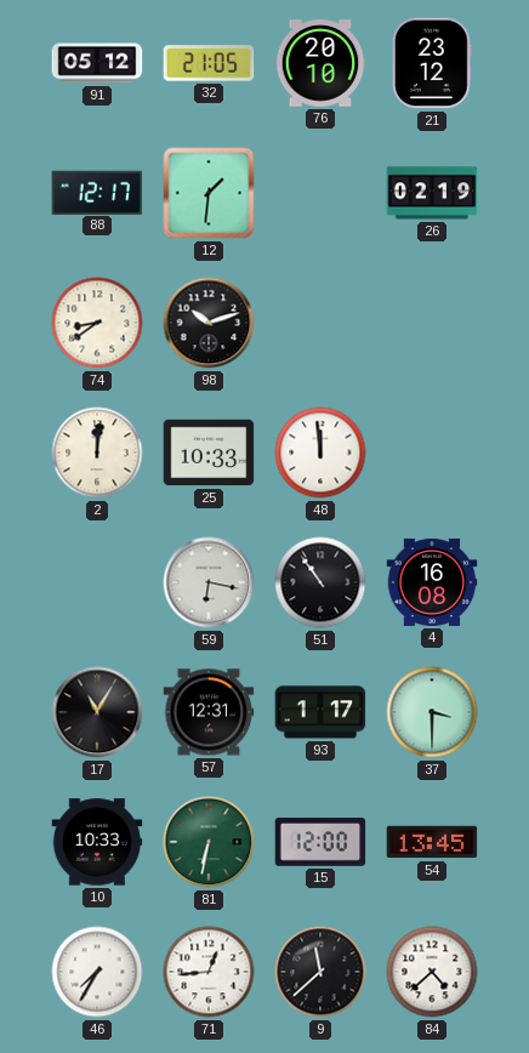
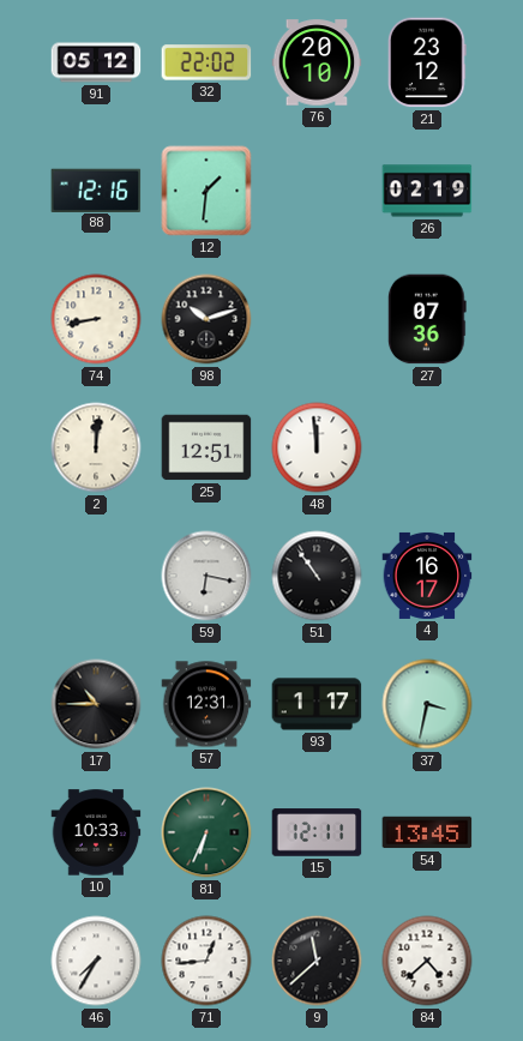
32: 21:05 -> 22:02
88: 12:17 -> 12:16
74: 8:39 -> 8:43
27: none -> 07:36
25: 10:33 -> 12:51
4: 16:08 -> 16:17
17: 11:05 -> 10:45
37: 3:30 -> 3:32
81: 6:32 -> 6:34
15: 12:00 -> 12:11
